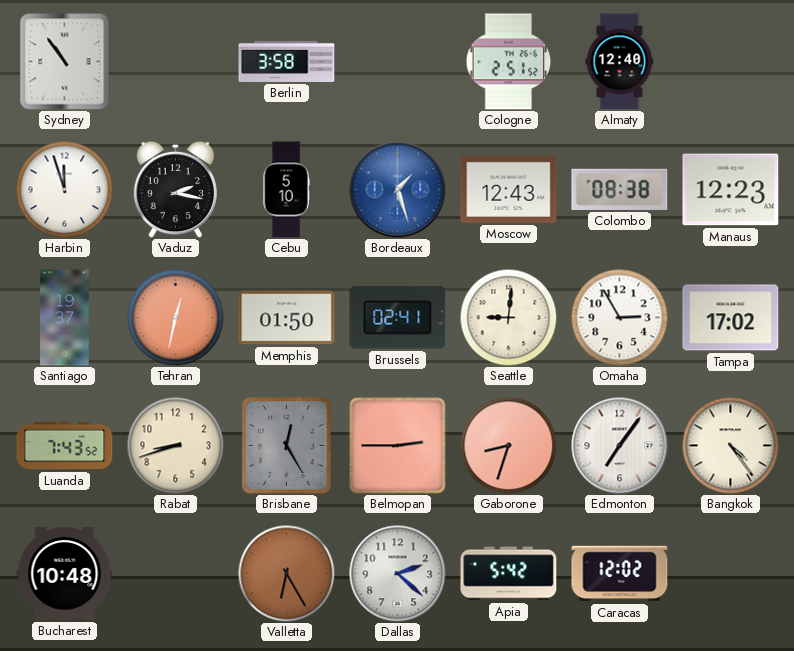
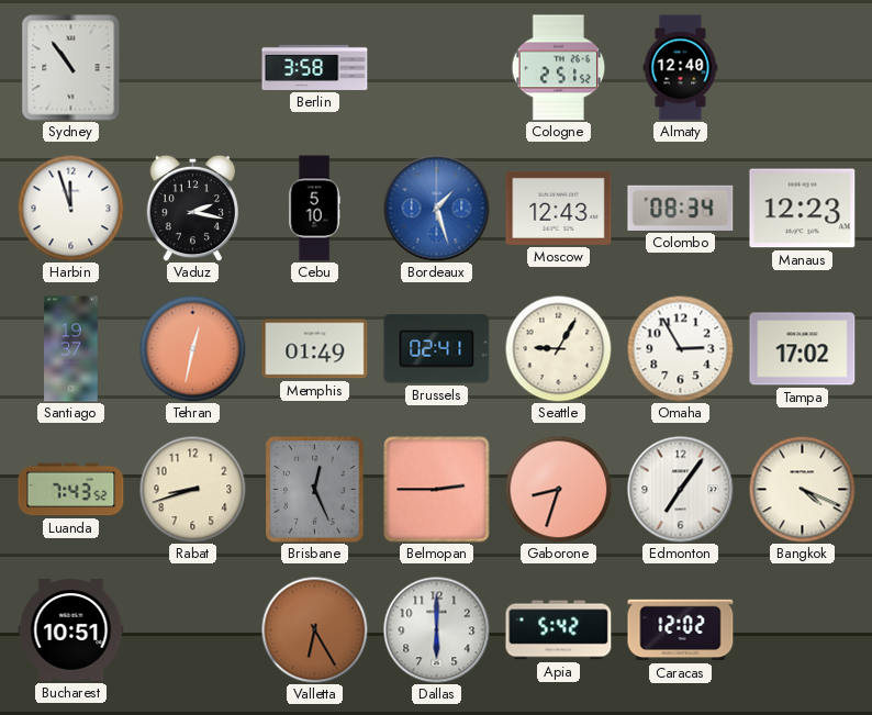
Colombo: 08:38 -> 08:34
Memphis: 01:50 -> 01:49
Seattle: 9:01 -> 9:05
Brisbane: 12:25 -> 12:26
Bangkok: 4:24 -> 4:19
Bucharest: 10:48 -> 10:51
Dallas: 2:22 -> 6:00
